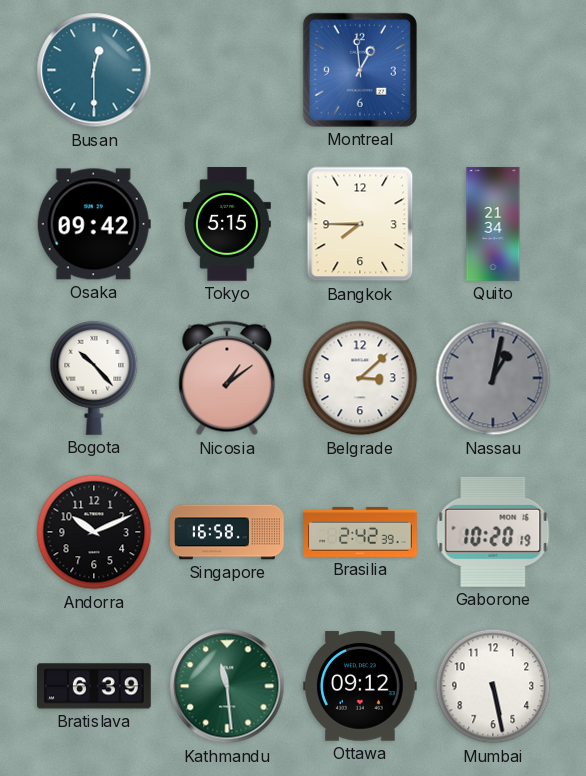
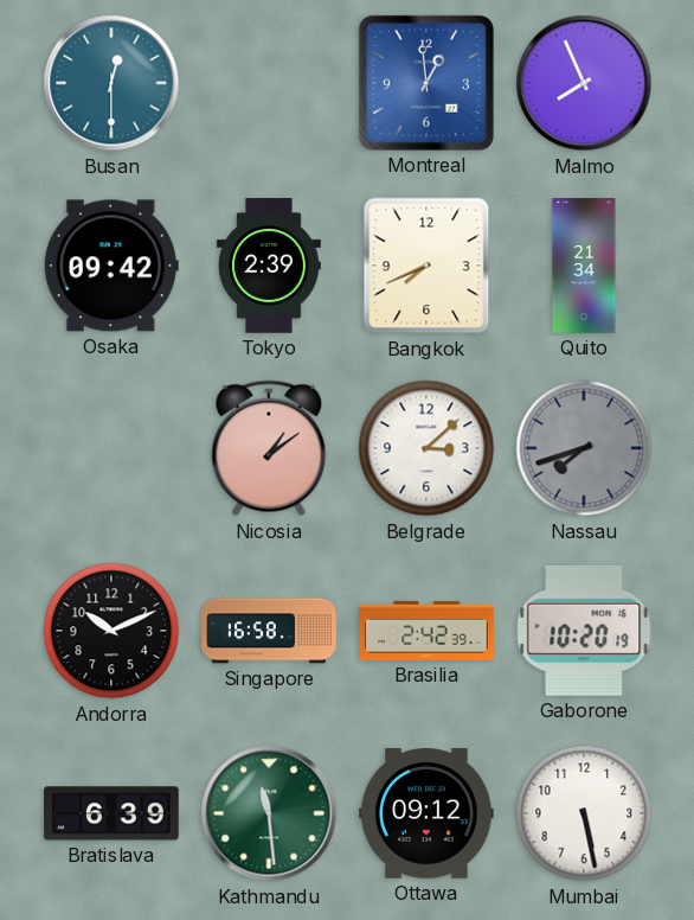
Malmo: none -> 7:56
Tokyo: 5:15 -> 2:39
Bangkok: 7:45 -> 7:41
Bogota: 10:23 -> none
Nassau: 1:02 -> 7:42
